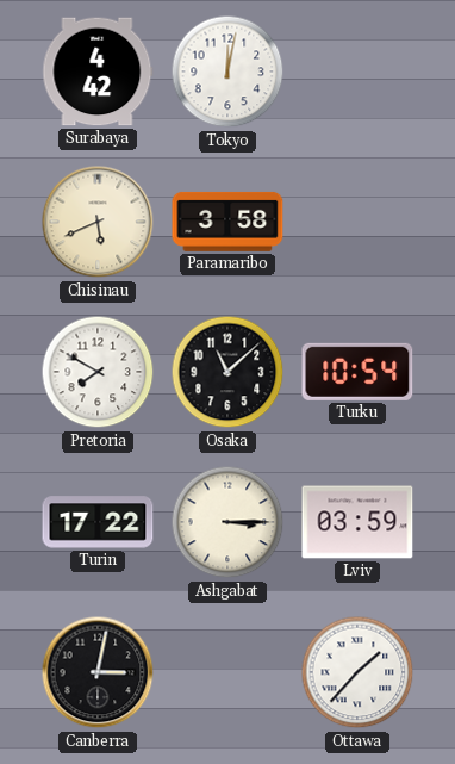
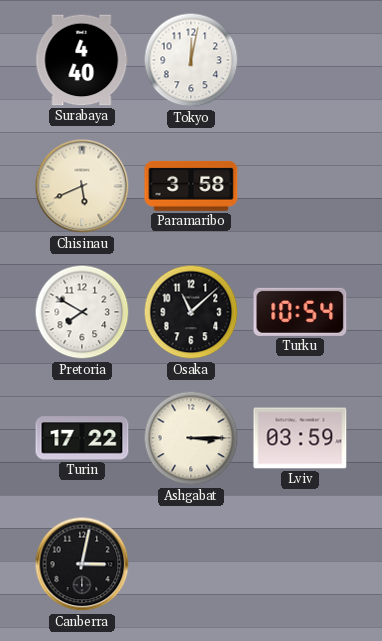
Surabaya: 4:42 -> 4:40
Ottawa: 1:37 -> none
